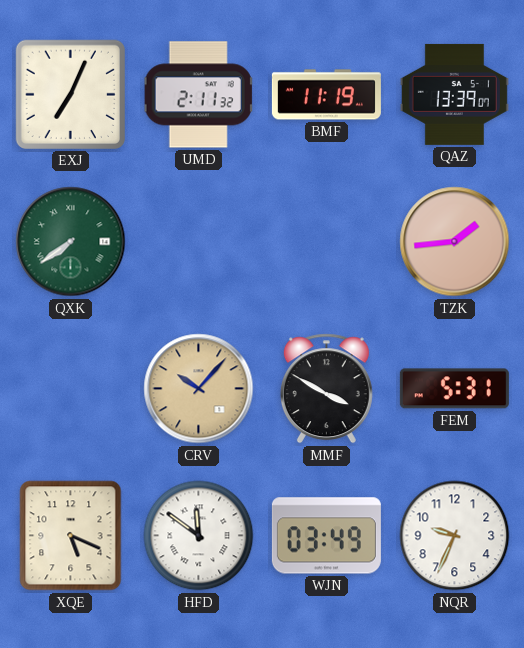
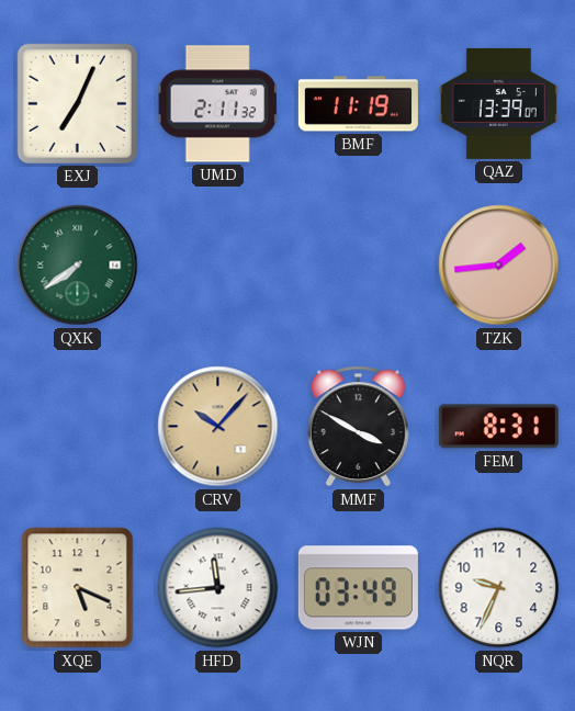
FEM: 5:31 -> 8:31
HFD: 11:51 -> 11:44
